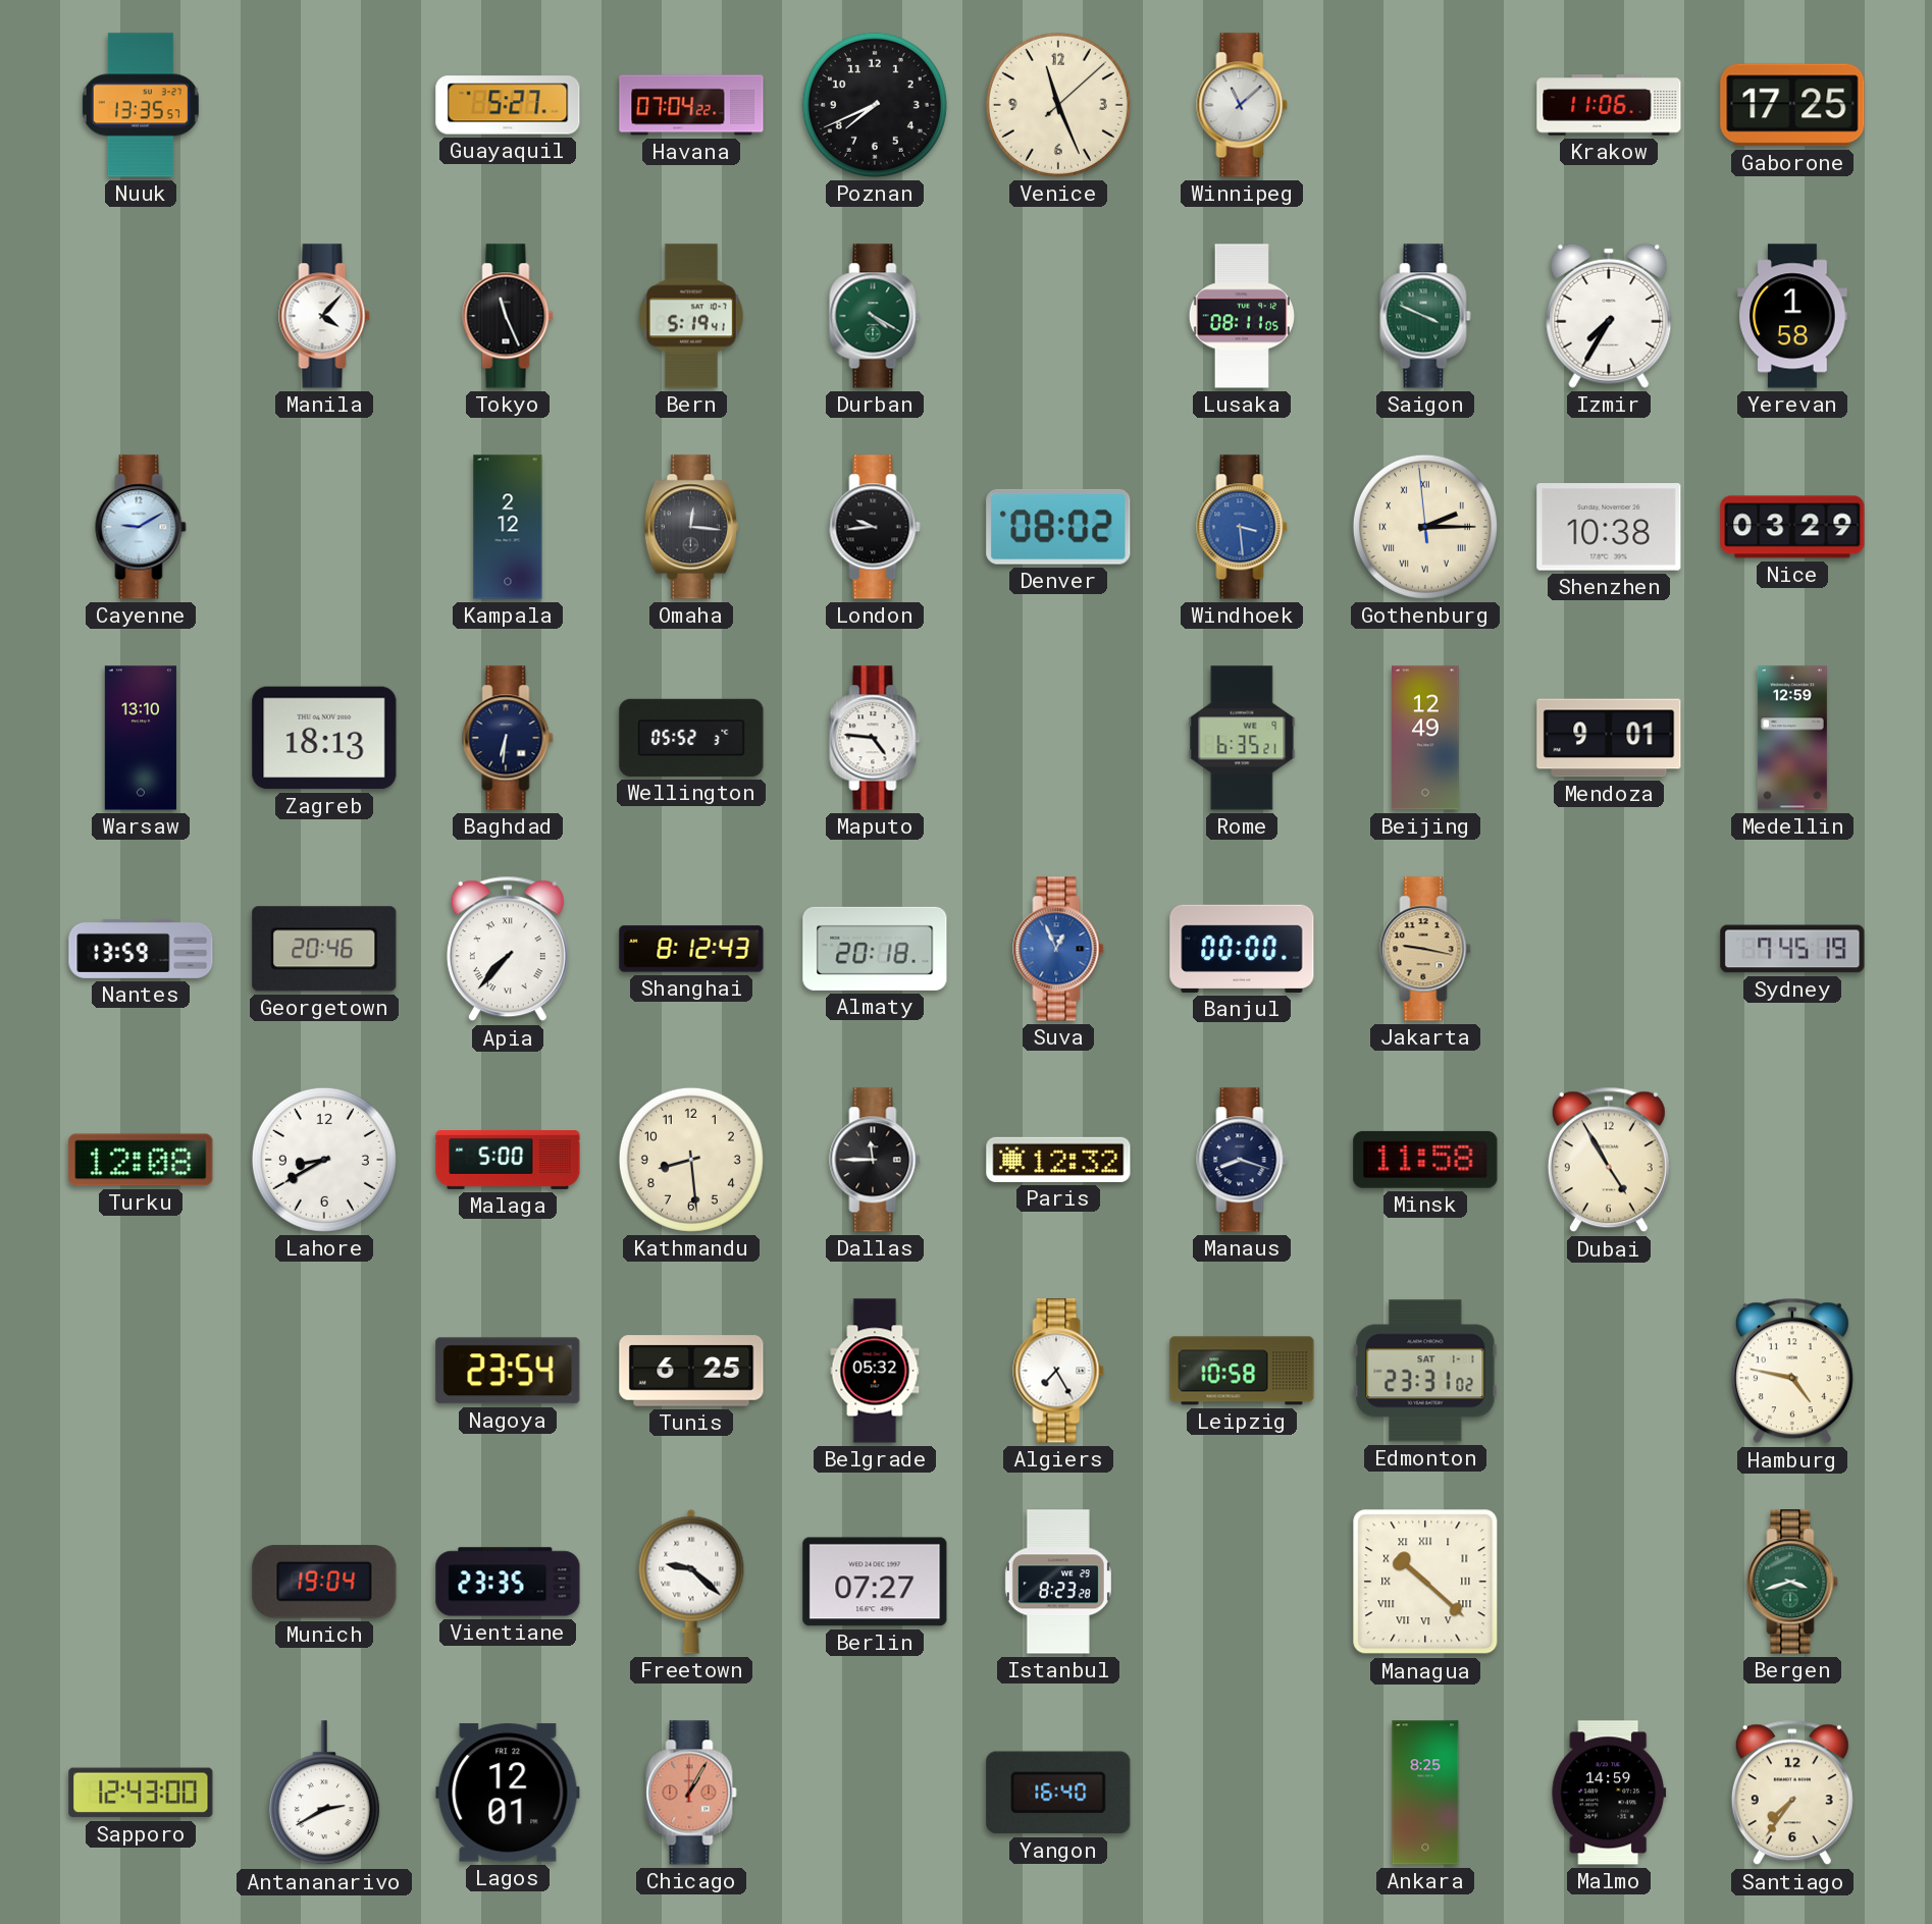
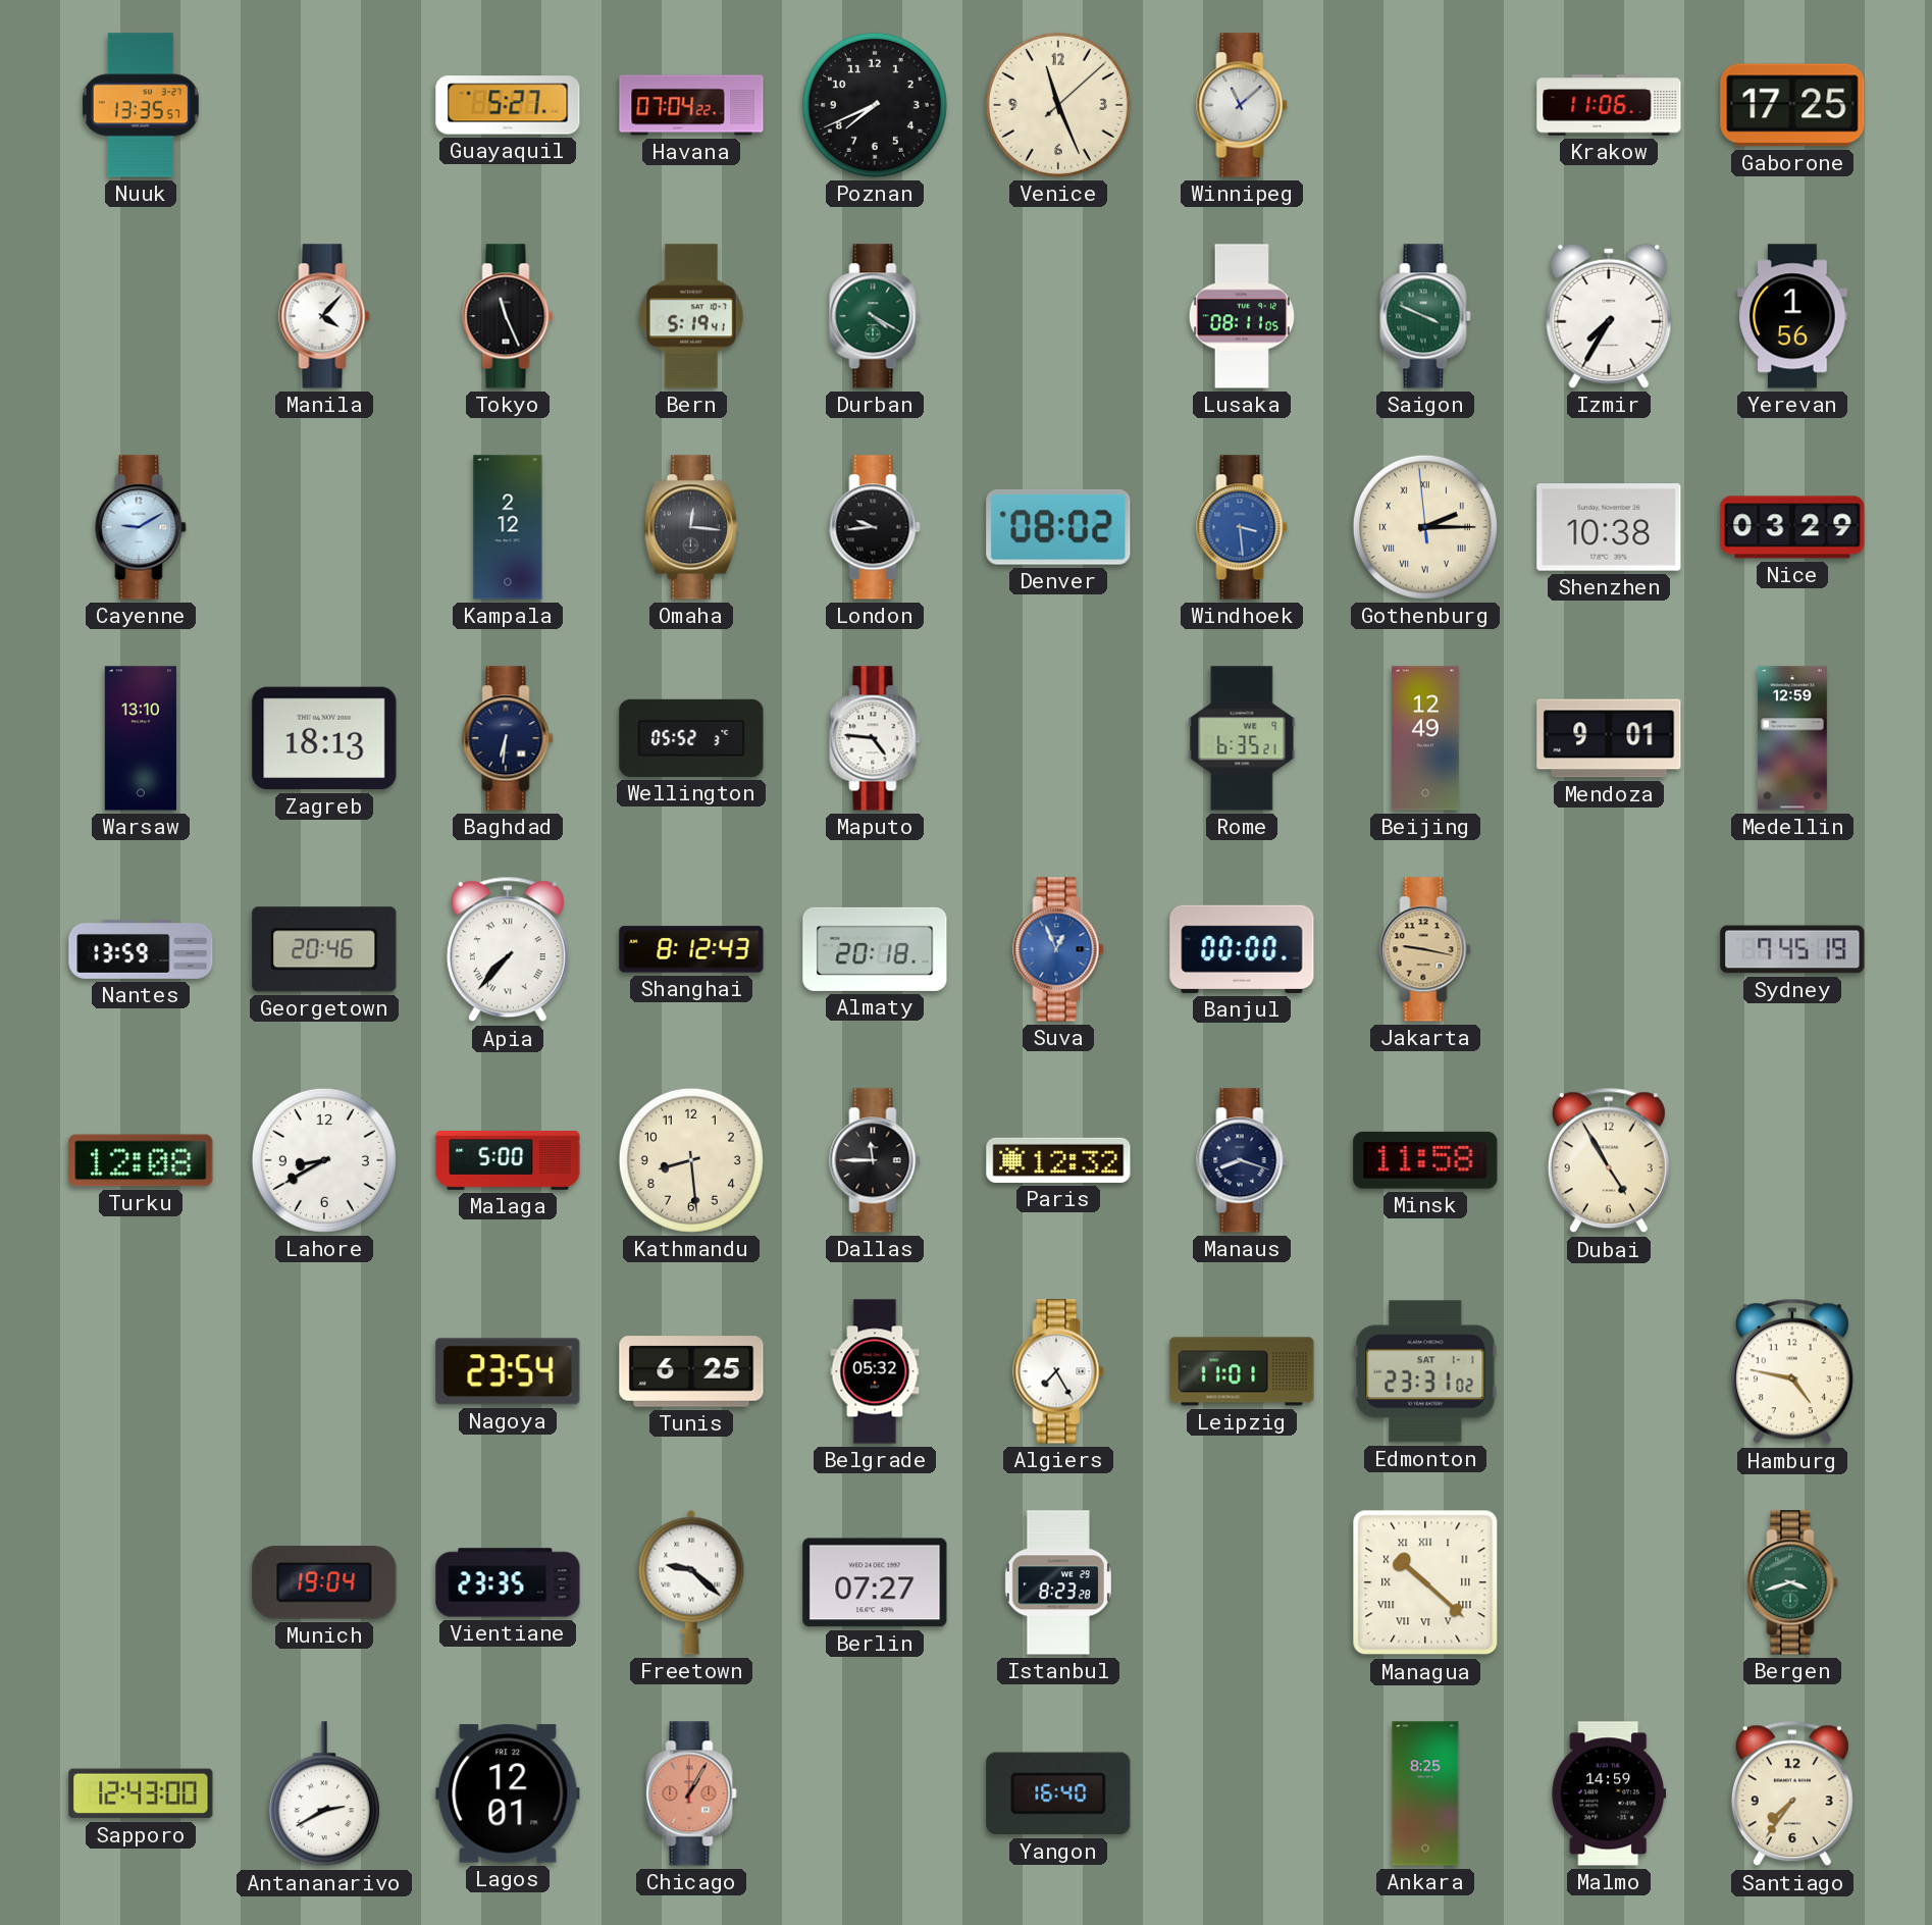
Yerevan: 1:58 -> 1:56
Leipzig: 10:58 -> 11:01
